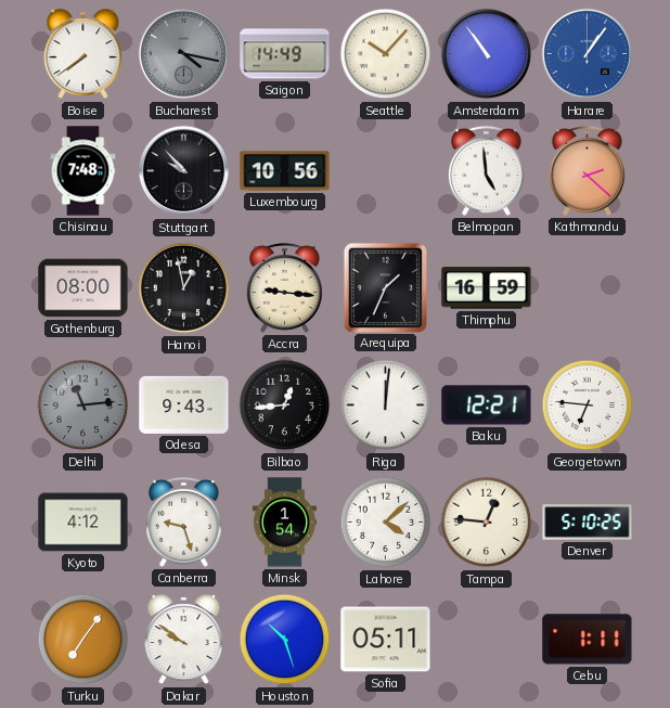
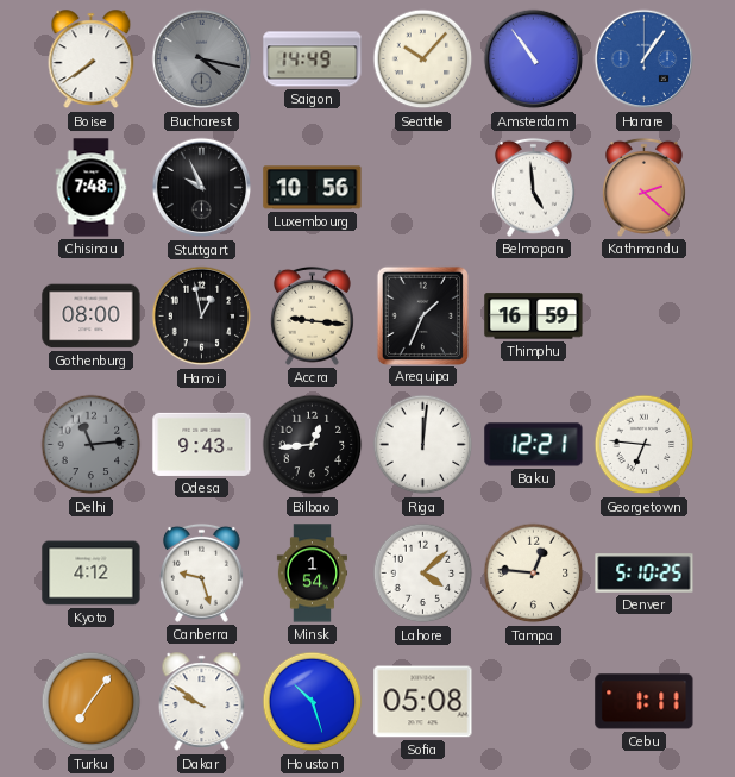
Stuttgart: 9:53 -> 9:56
Sofia: 05:11 -> 05:08
